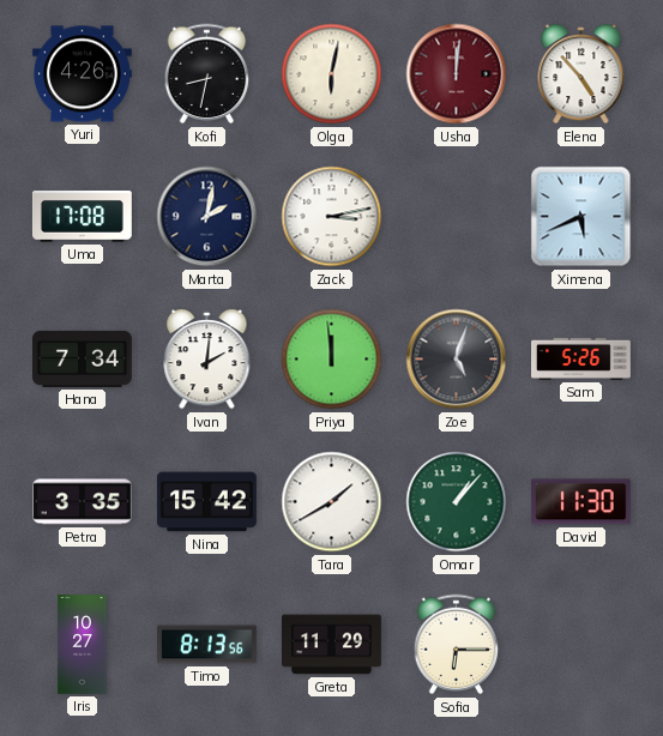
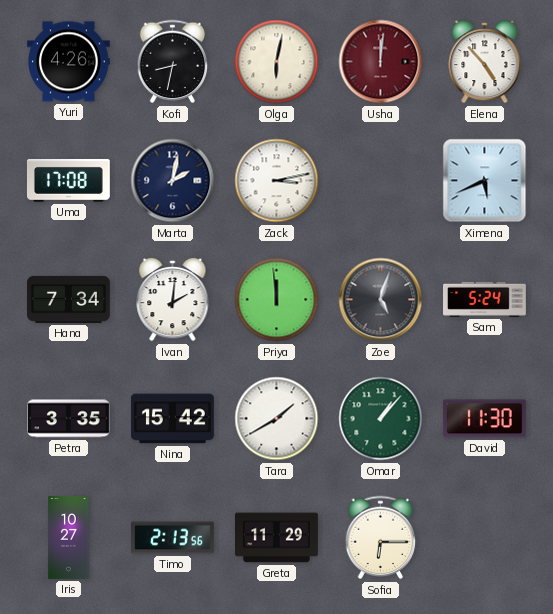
Sam: 5:26 -> 5:24
Timo: 8:13 -> 2:13
